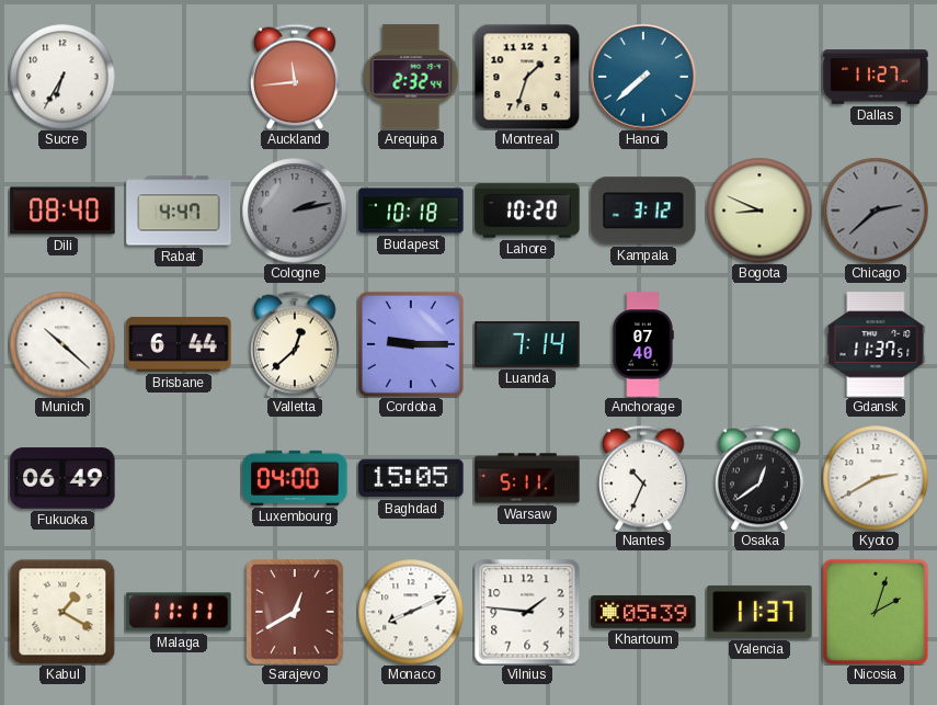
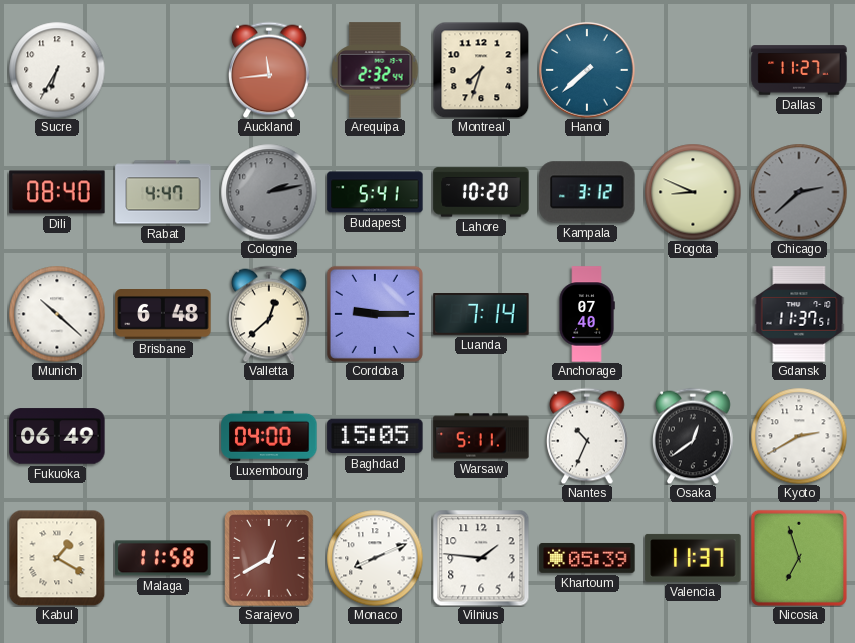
Montreal: 1:33 -> 7:33
Budapest: 10:18 -> 5:41
Brisbane: 6:44 -> 6:48
Malaga: 11:11 -> 11:58
Nicosia: 2:03 -> 6:57
